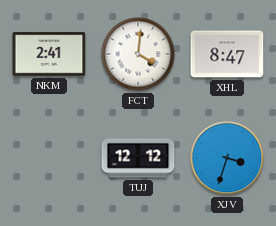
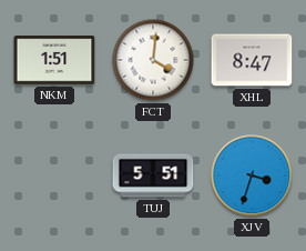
NKM: 2:41 -> 1:51
TUJ: 12:12 -> 5:51
